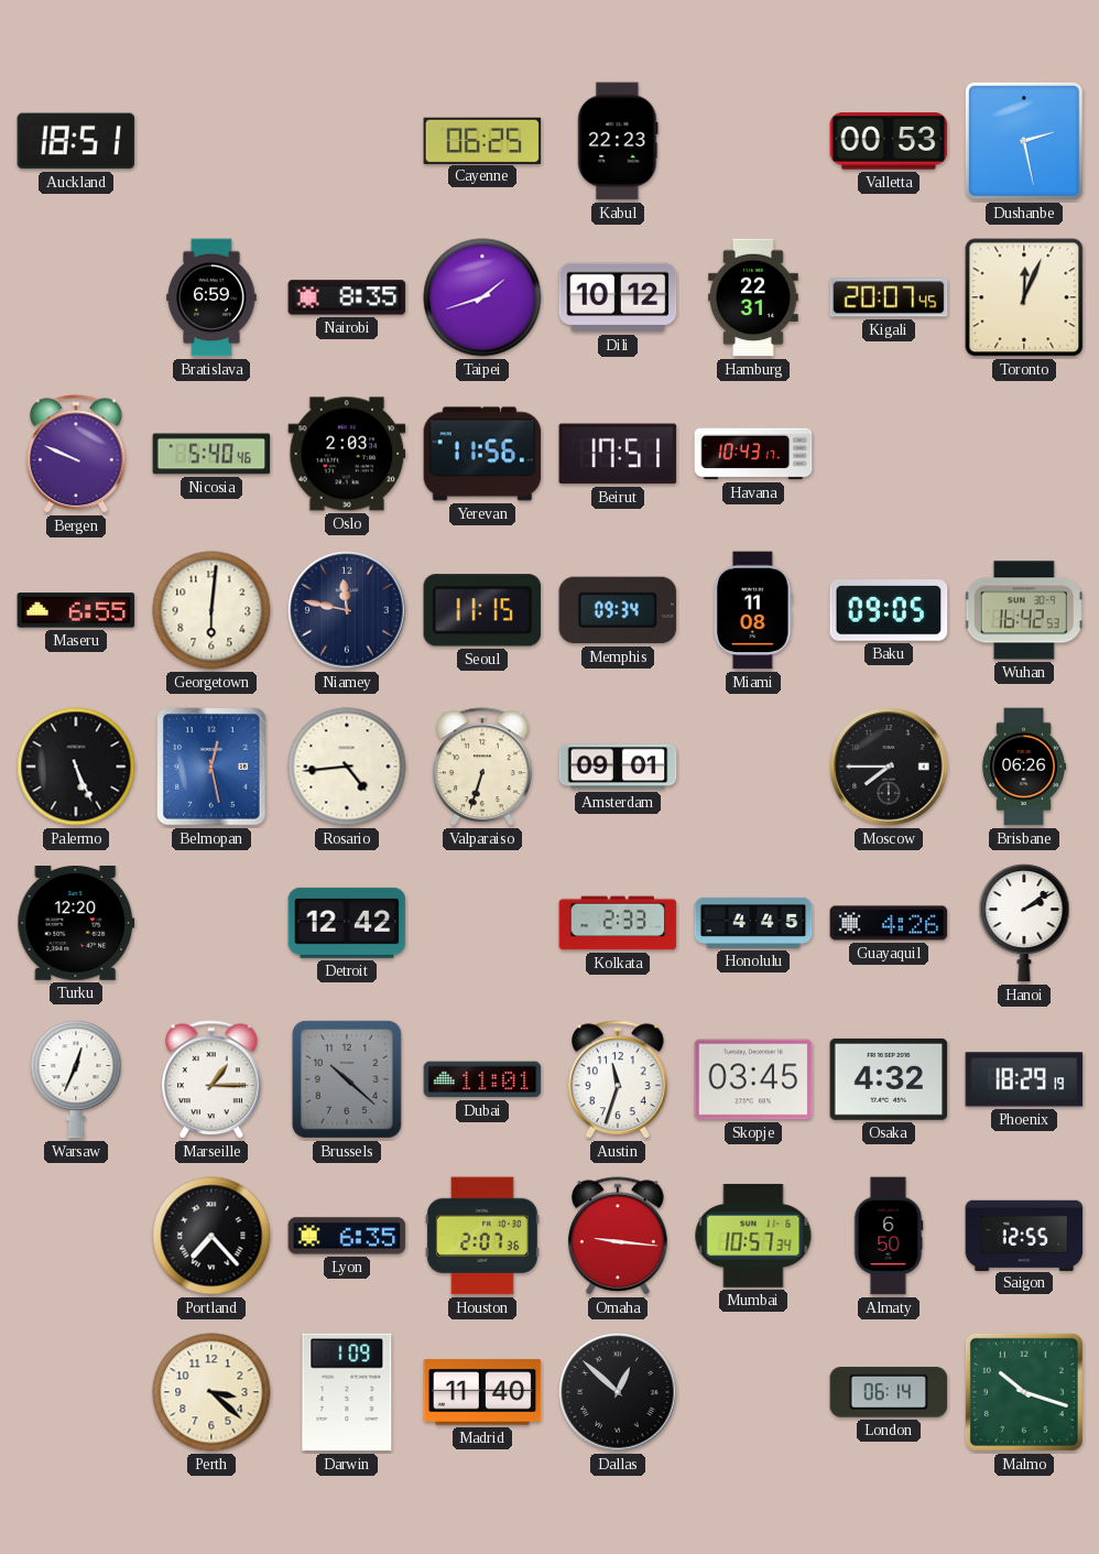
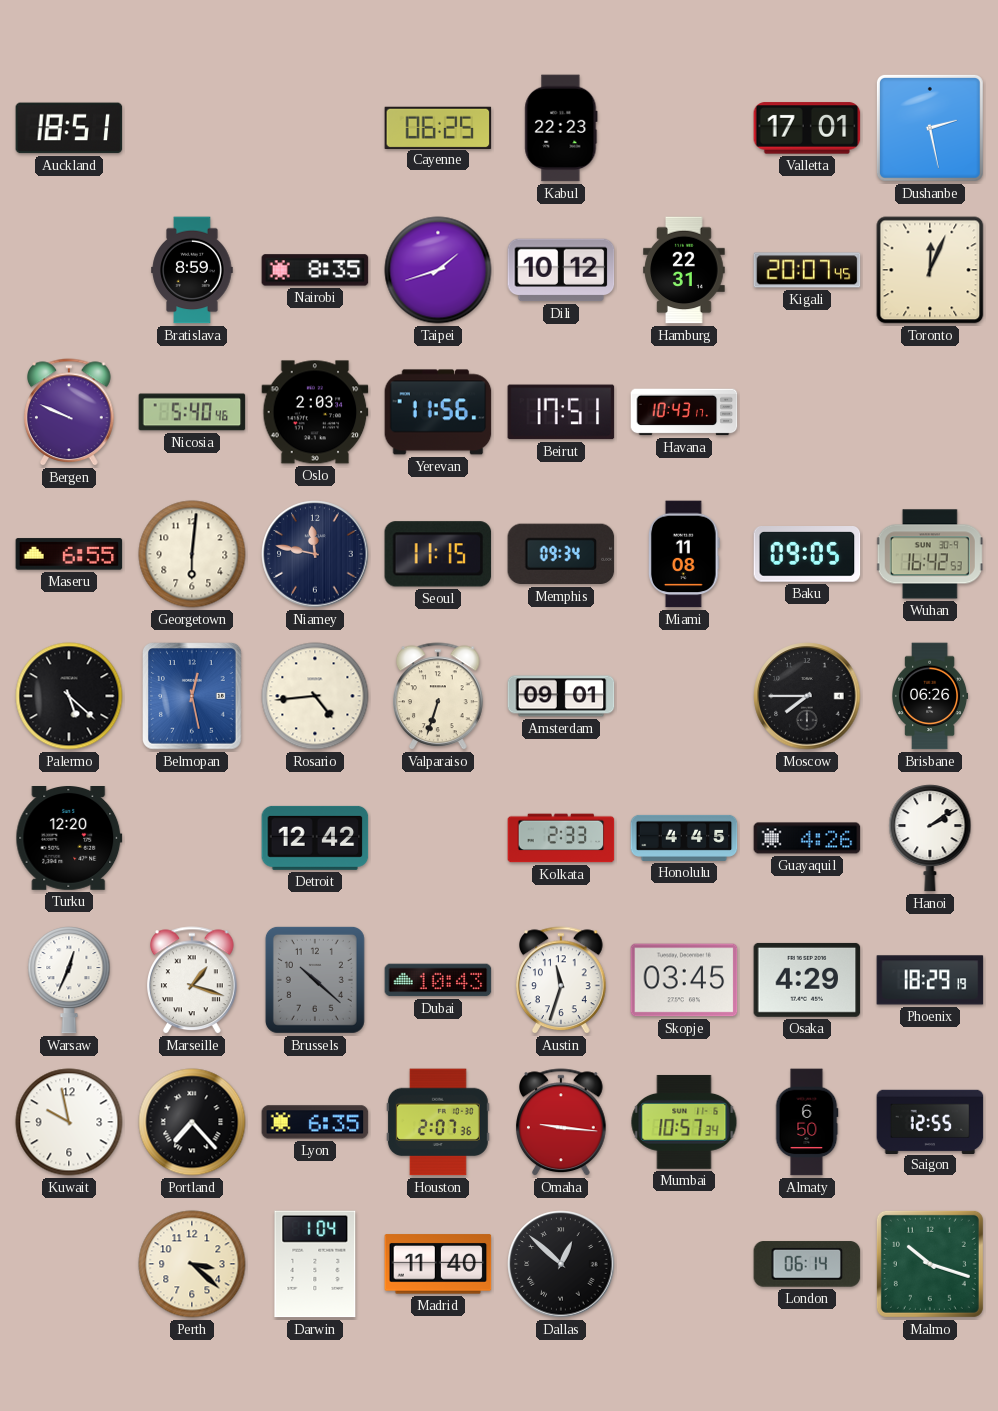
Valletta: 00:53 -> 17:01
Bratislava: 6:59 -> 8:59
Palermo: 5:26 -> 5:22
Marseille: 1:15 -> 1:18
Dubai: 11:01 -> 10:43
Osaka: 4:32 -> 4:29
Kuwait: none -> 9:58
Darwin: 1:09 -> 1:04
